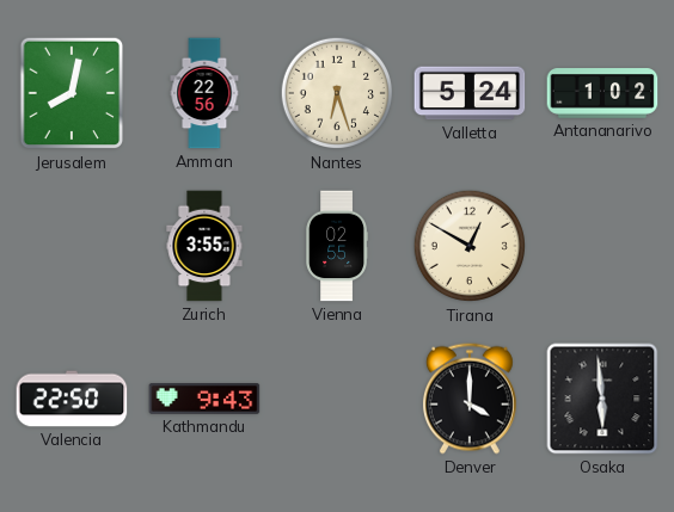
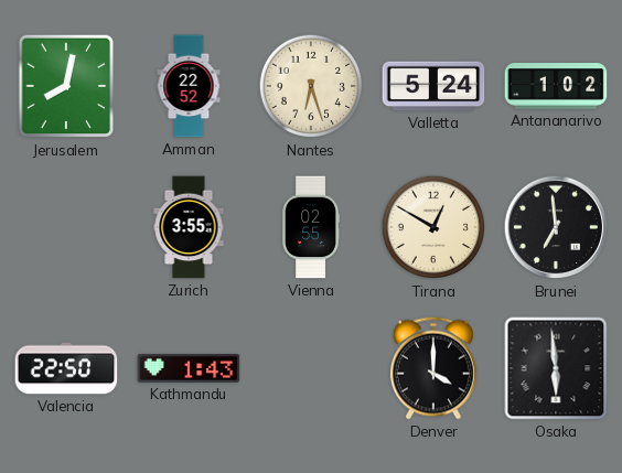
Amman: 22:56 -> 22:52
Brunei: none -> 6:59
Kathmandu: 9:43 -> 1:43
